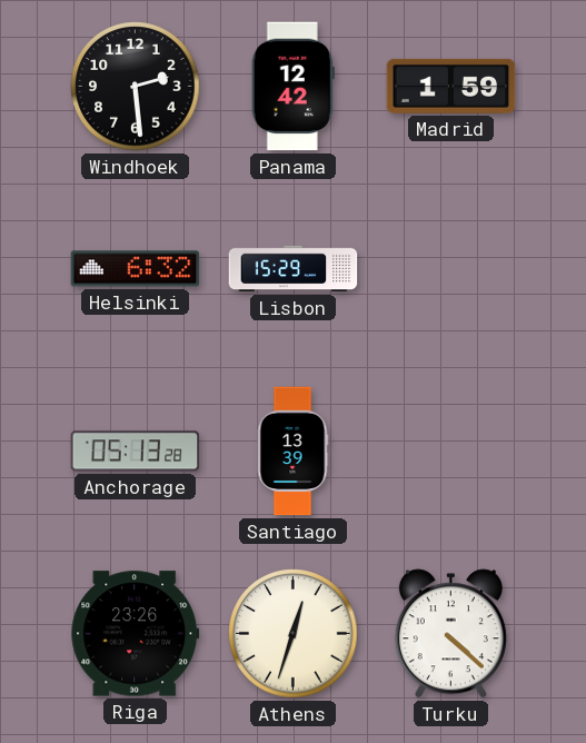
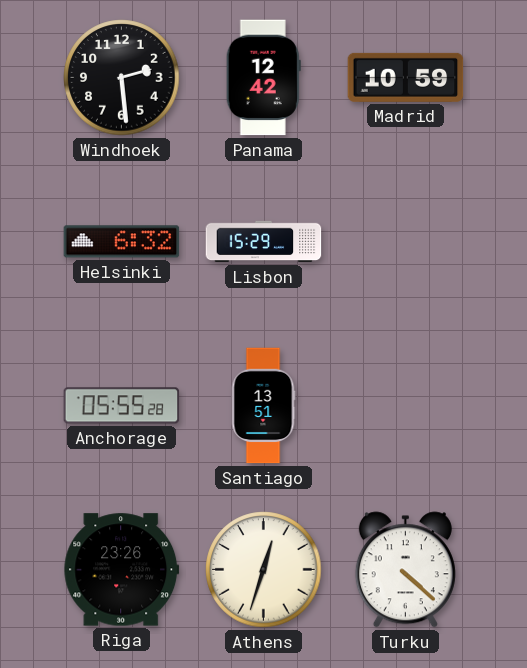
Madrid: 1:59 -> 10:59
Anchorage: 05:13 -> 05:55
Santiago: 13:39 -> 13:51
